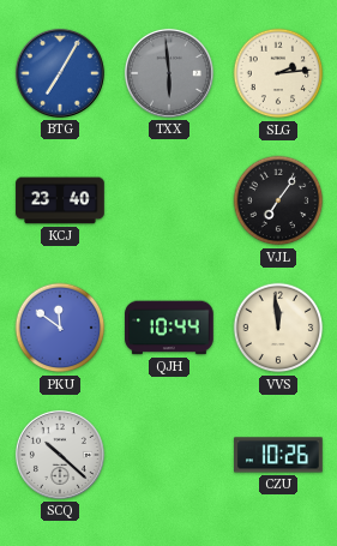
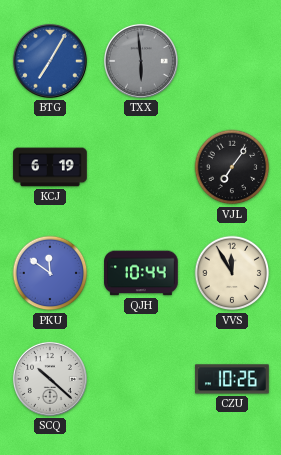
SLG: 2:14 -> none
KCJ: 23:40 -> 6:19
VVS: 11:59 -> 11:55
